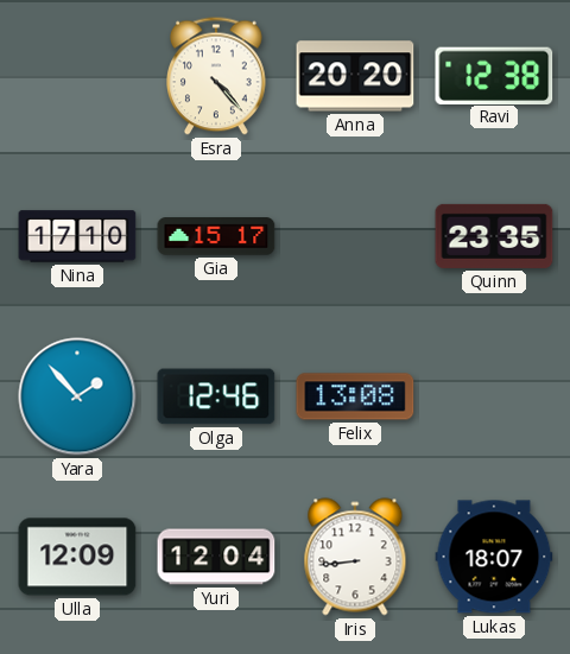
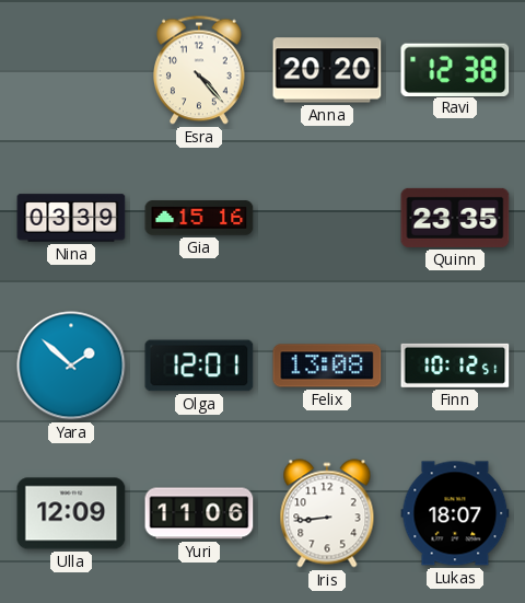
Nina: 17:10 -> 03:39
Gia: 15:17 -> 15:16
Yara: 1:53 -> 1:52
Olga: 12:46 -> 12:01
Finn: none -> 10:12
Yuri: 12:04 -> 11:06
